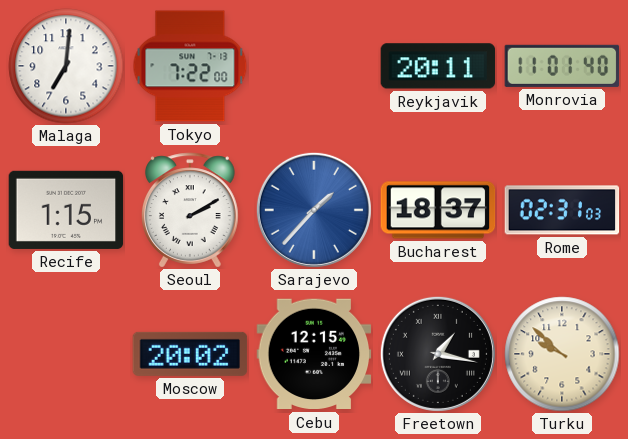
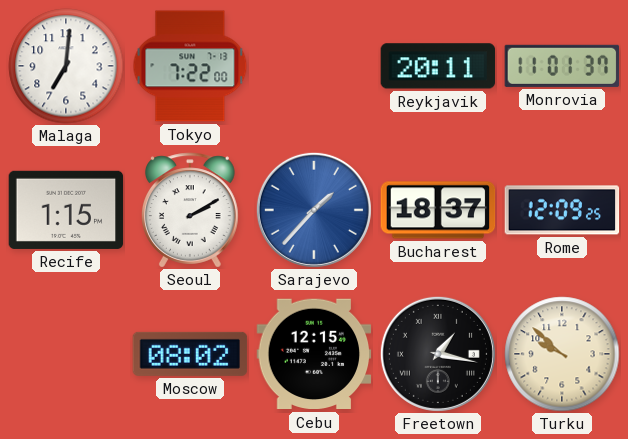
Monrovia: 11:01:40 -> 11:01:37
Rome: 02:31 -> 12:09
Moscow: 20:02 -> 08:02
